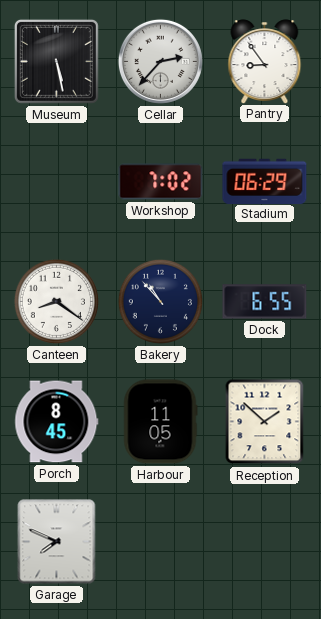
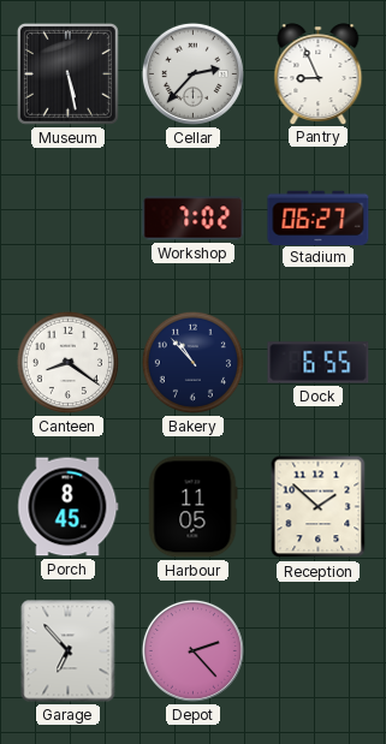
Pantry: 8:54 -> 8:56
Stadium: 06:29 -> 06:27
Garage: 7:49 -> 6:53
Depot: none -> 2:23
